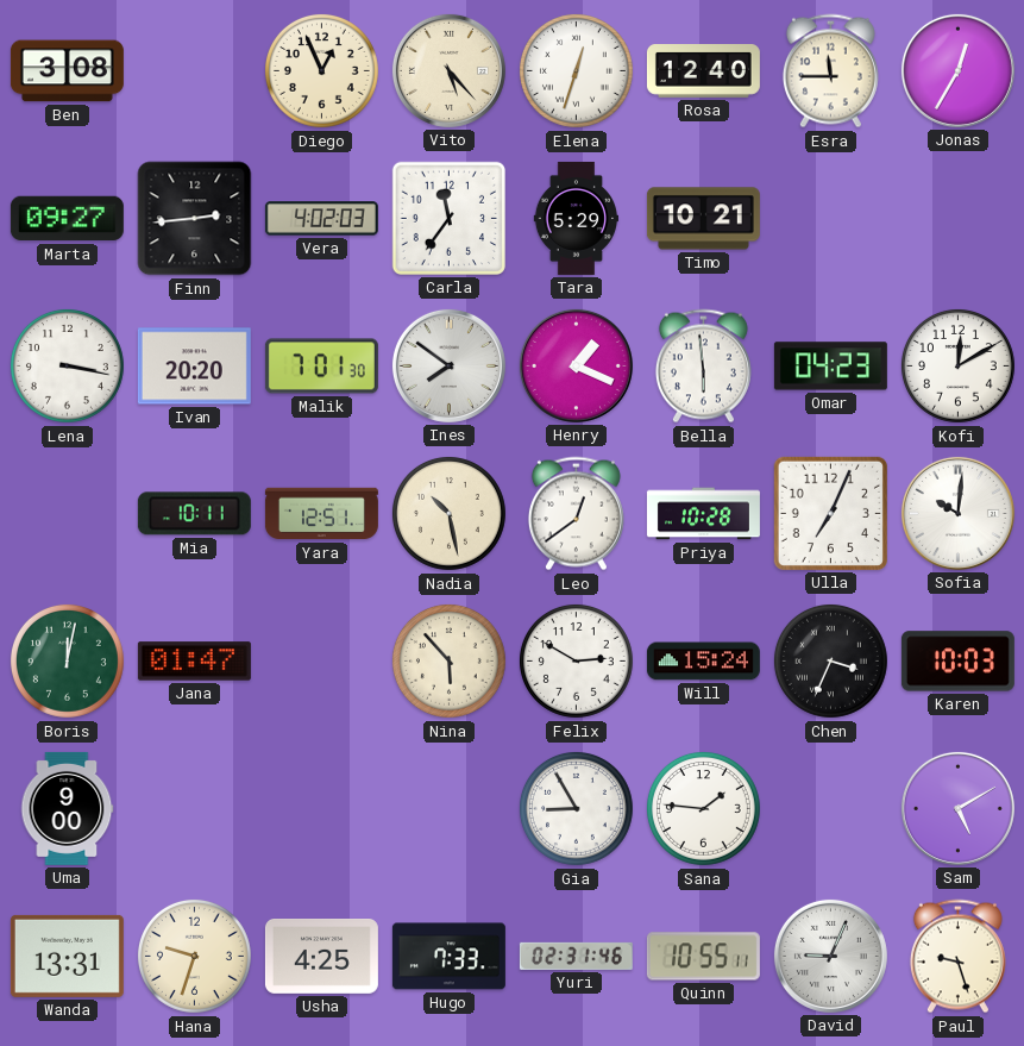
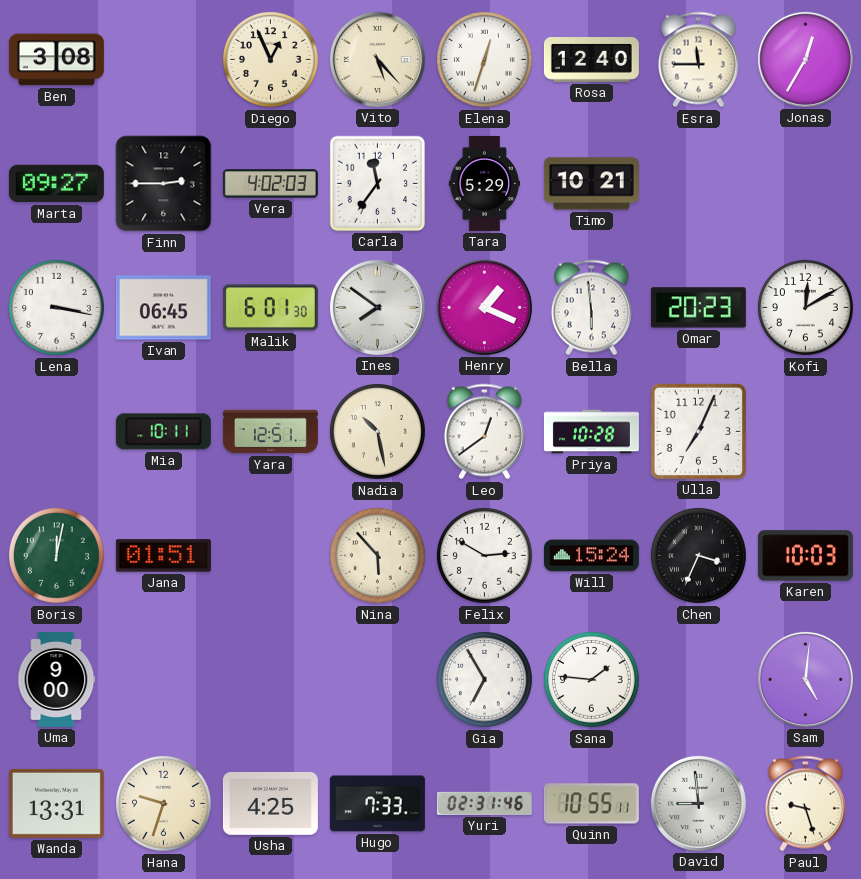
Finn: 2:44 -> 2:45
Ivan: 20:20 -> 06:45
Malik: 7:01 -> 6:01
Omar: 04:23 -> 20:23
Sofia: 10:01 -> none
Jana: 01:47 -> 01:51
Gia: 8:55 -> 6:55
Sam: 5:10 -> 5:01
David: 9:04 -> 8:59
